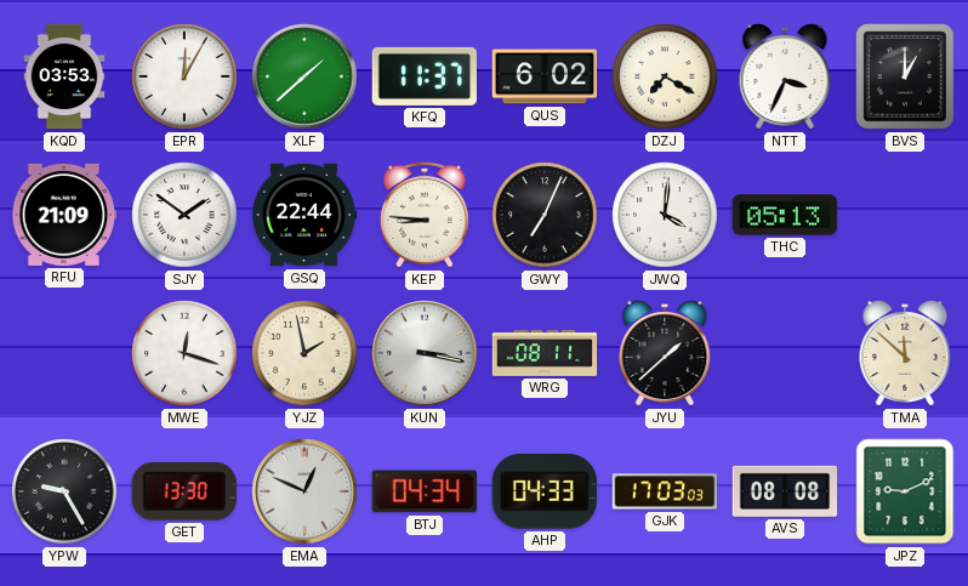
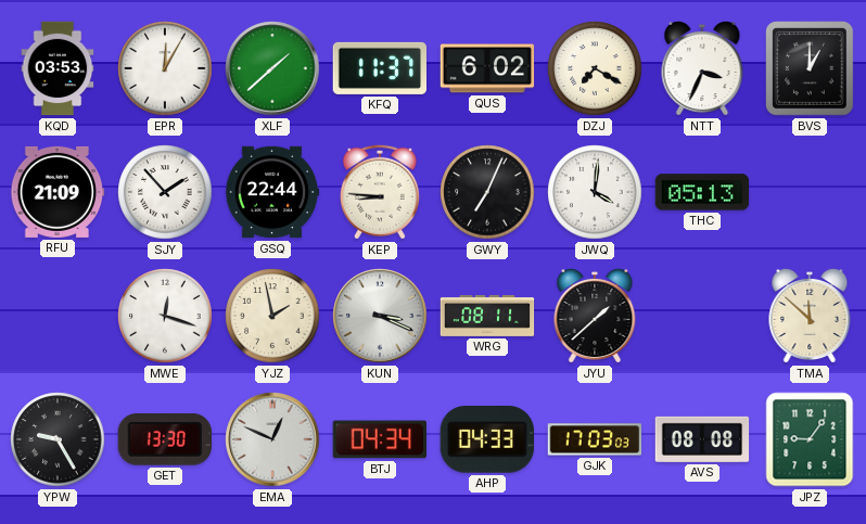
SJY: 1:51 -> 1:53
KUN: 3:17 -> 3:19
JPZ: 9:11 -> 9:06
